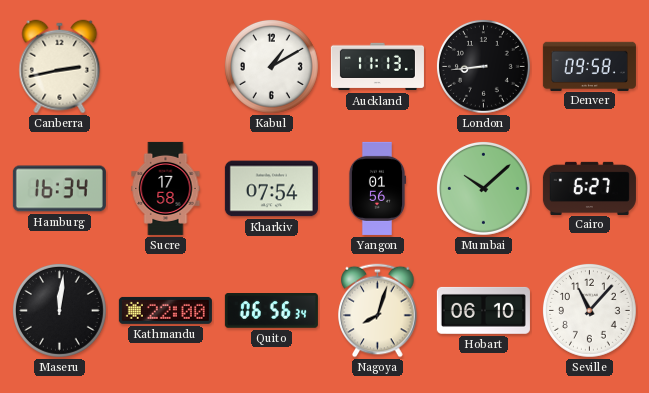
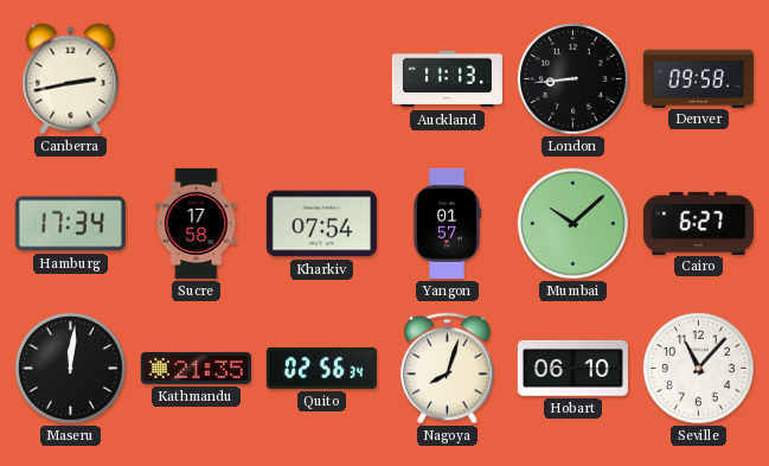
Kabul: 1:10 -> none
Hamburg: 16:34 -> 17:34
Yangon: 01:56 -> 01:57
Kathmandu: 22:00 -> 21:35
Quito: 06:56 -> 02:56
